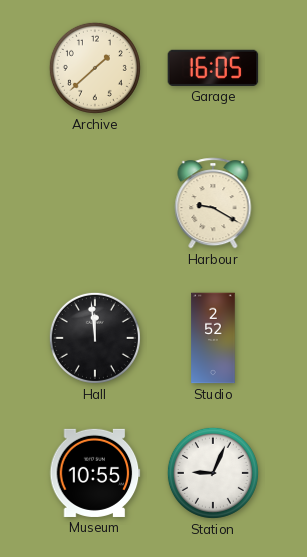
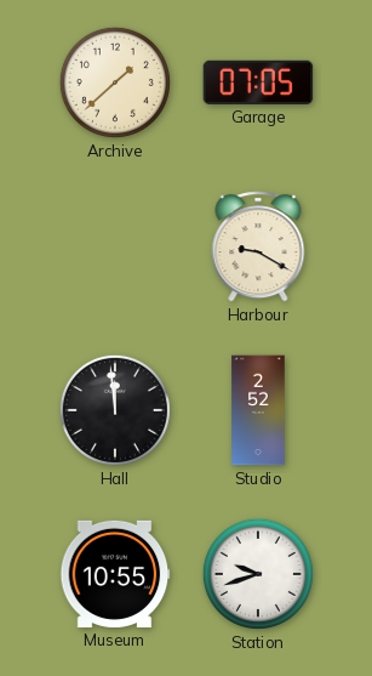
Garage: 16:05 -> 07:05
Station: 9:04 -> 9:42
